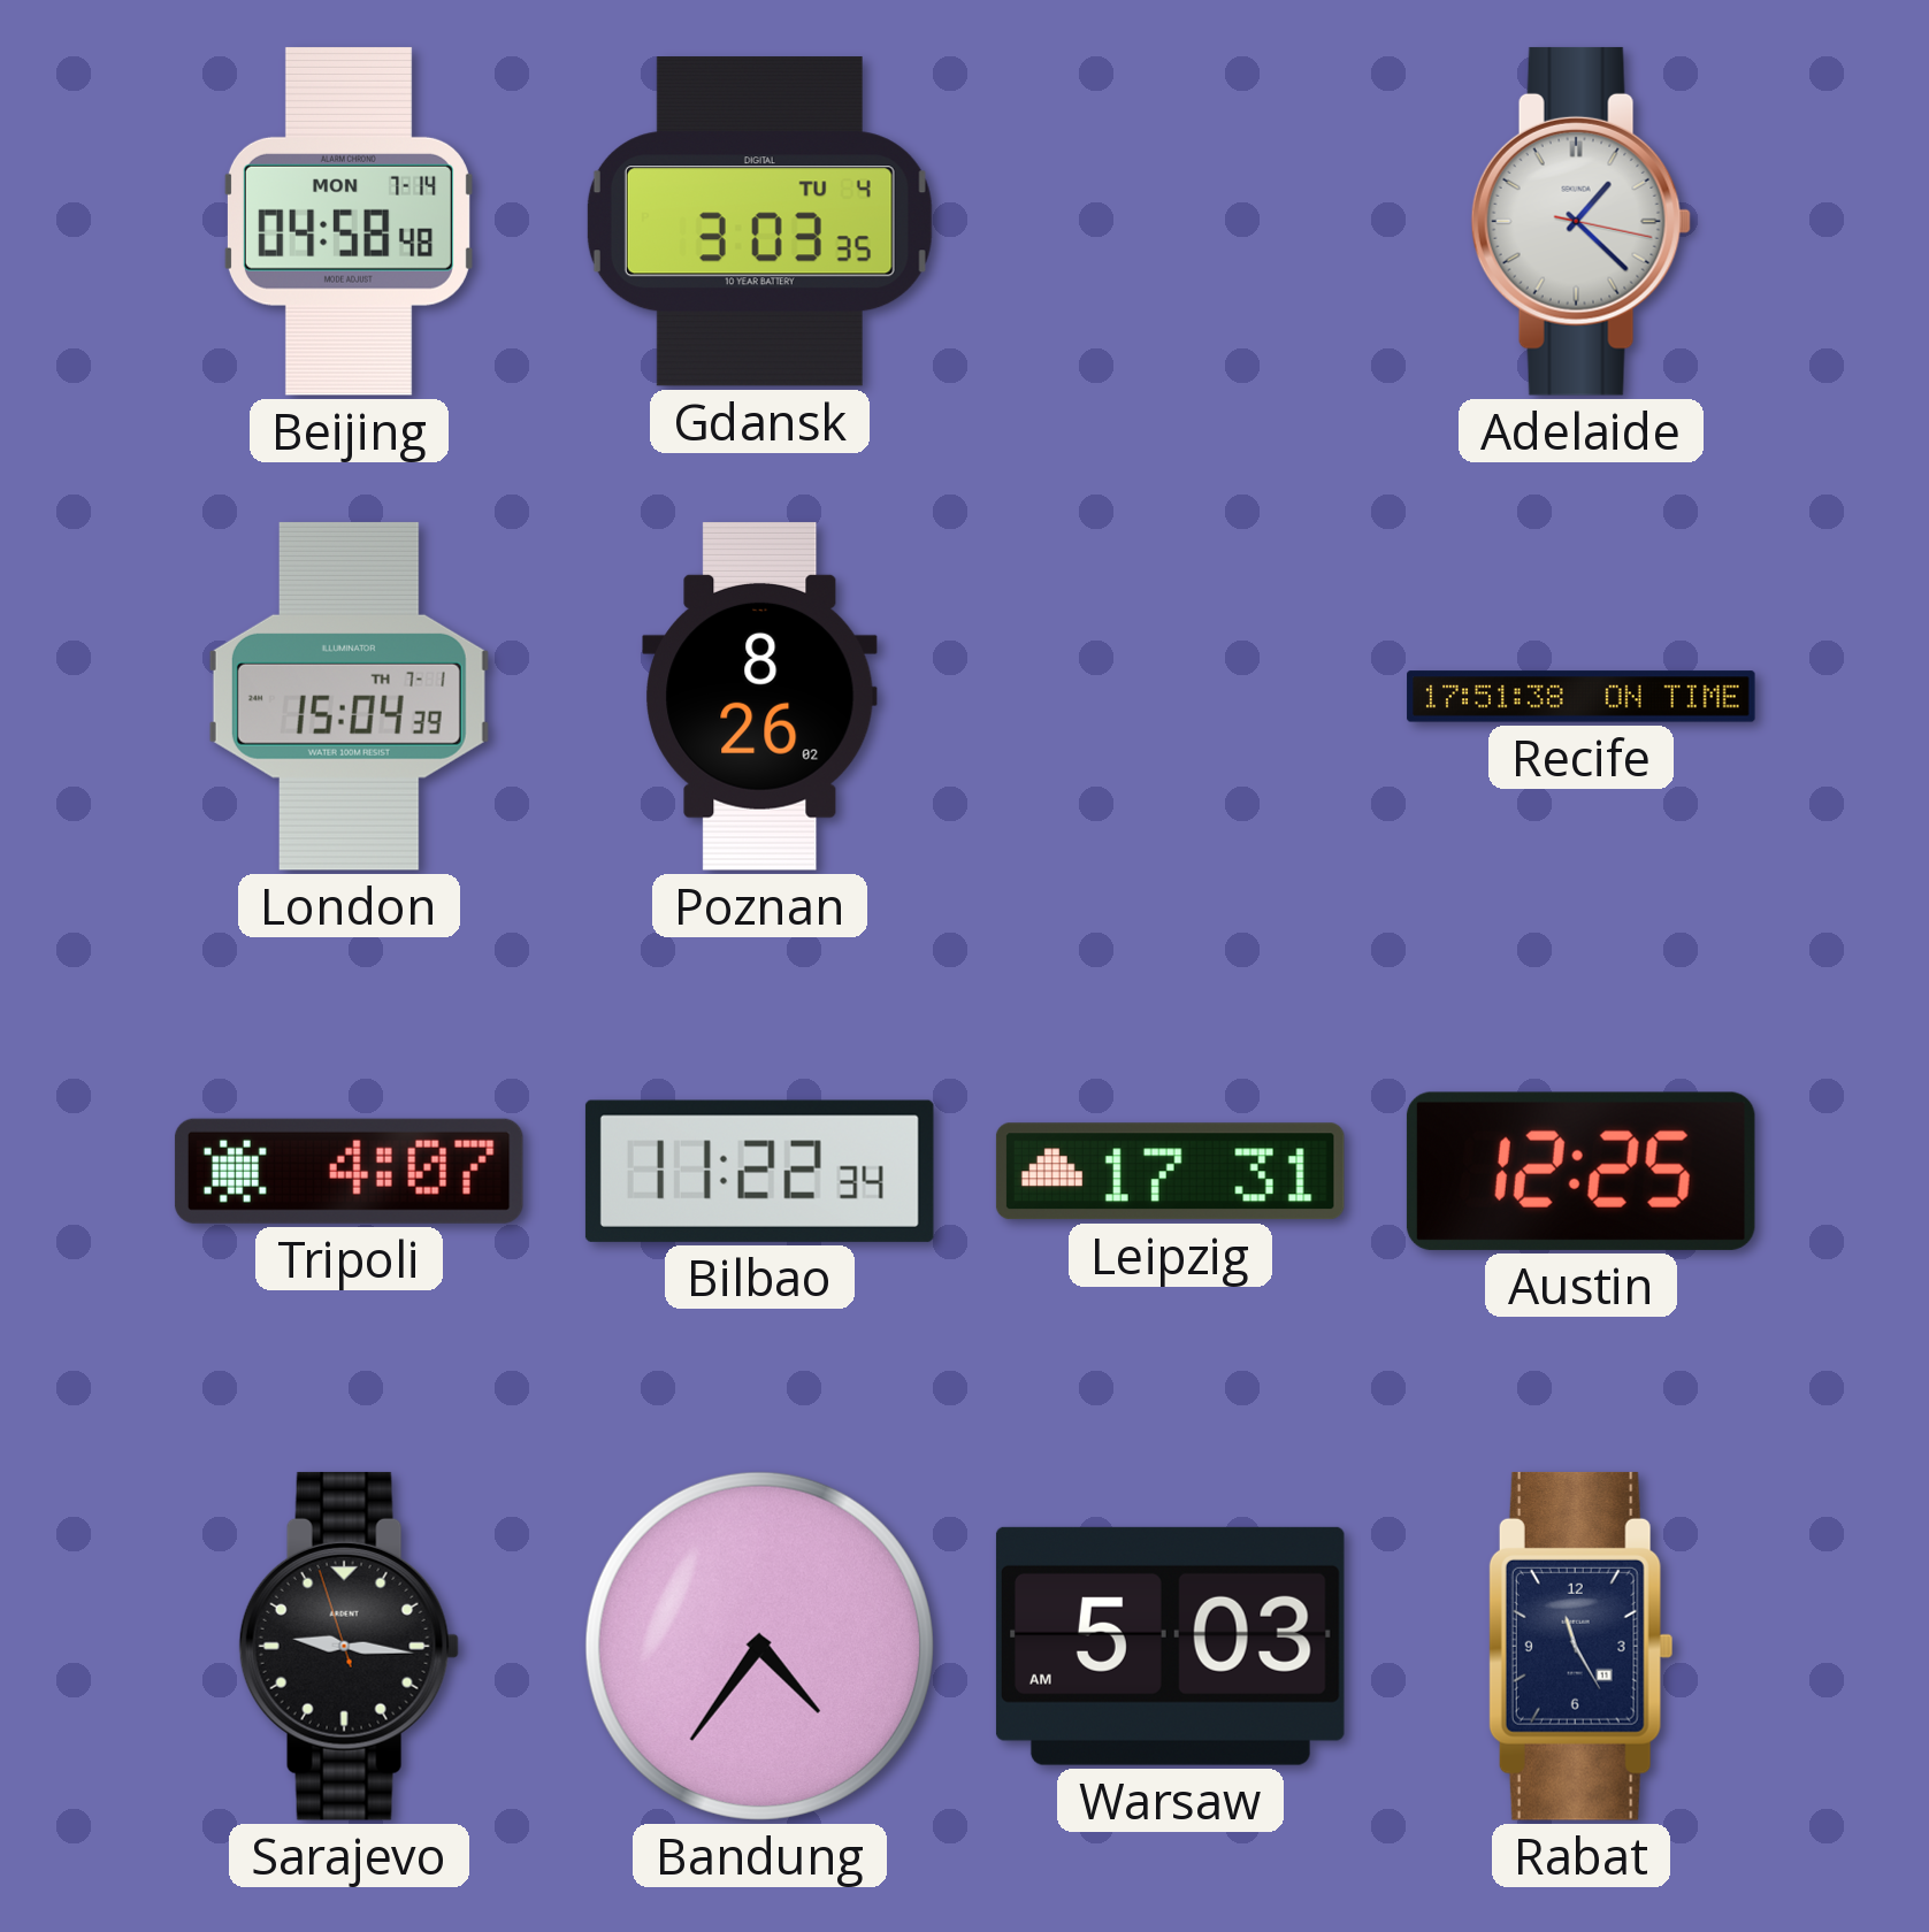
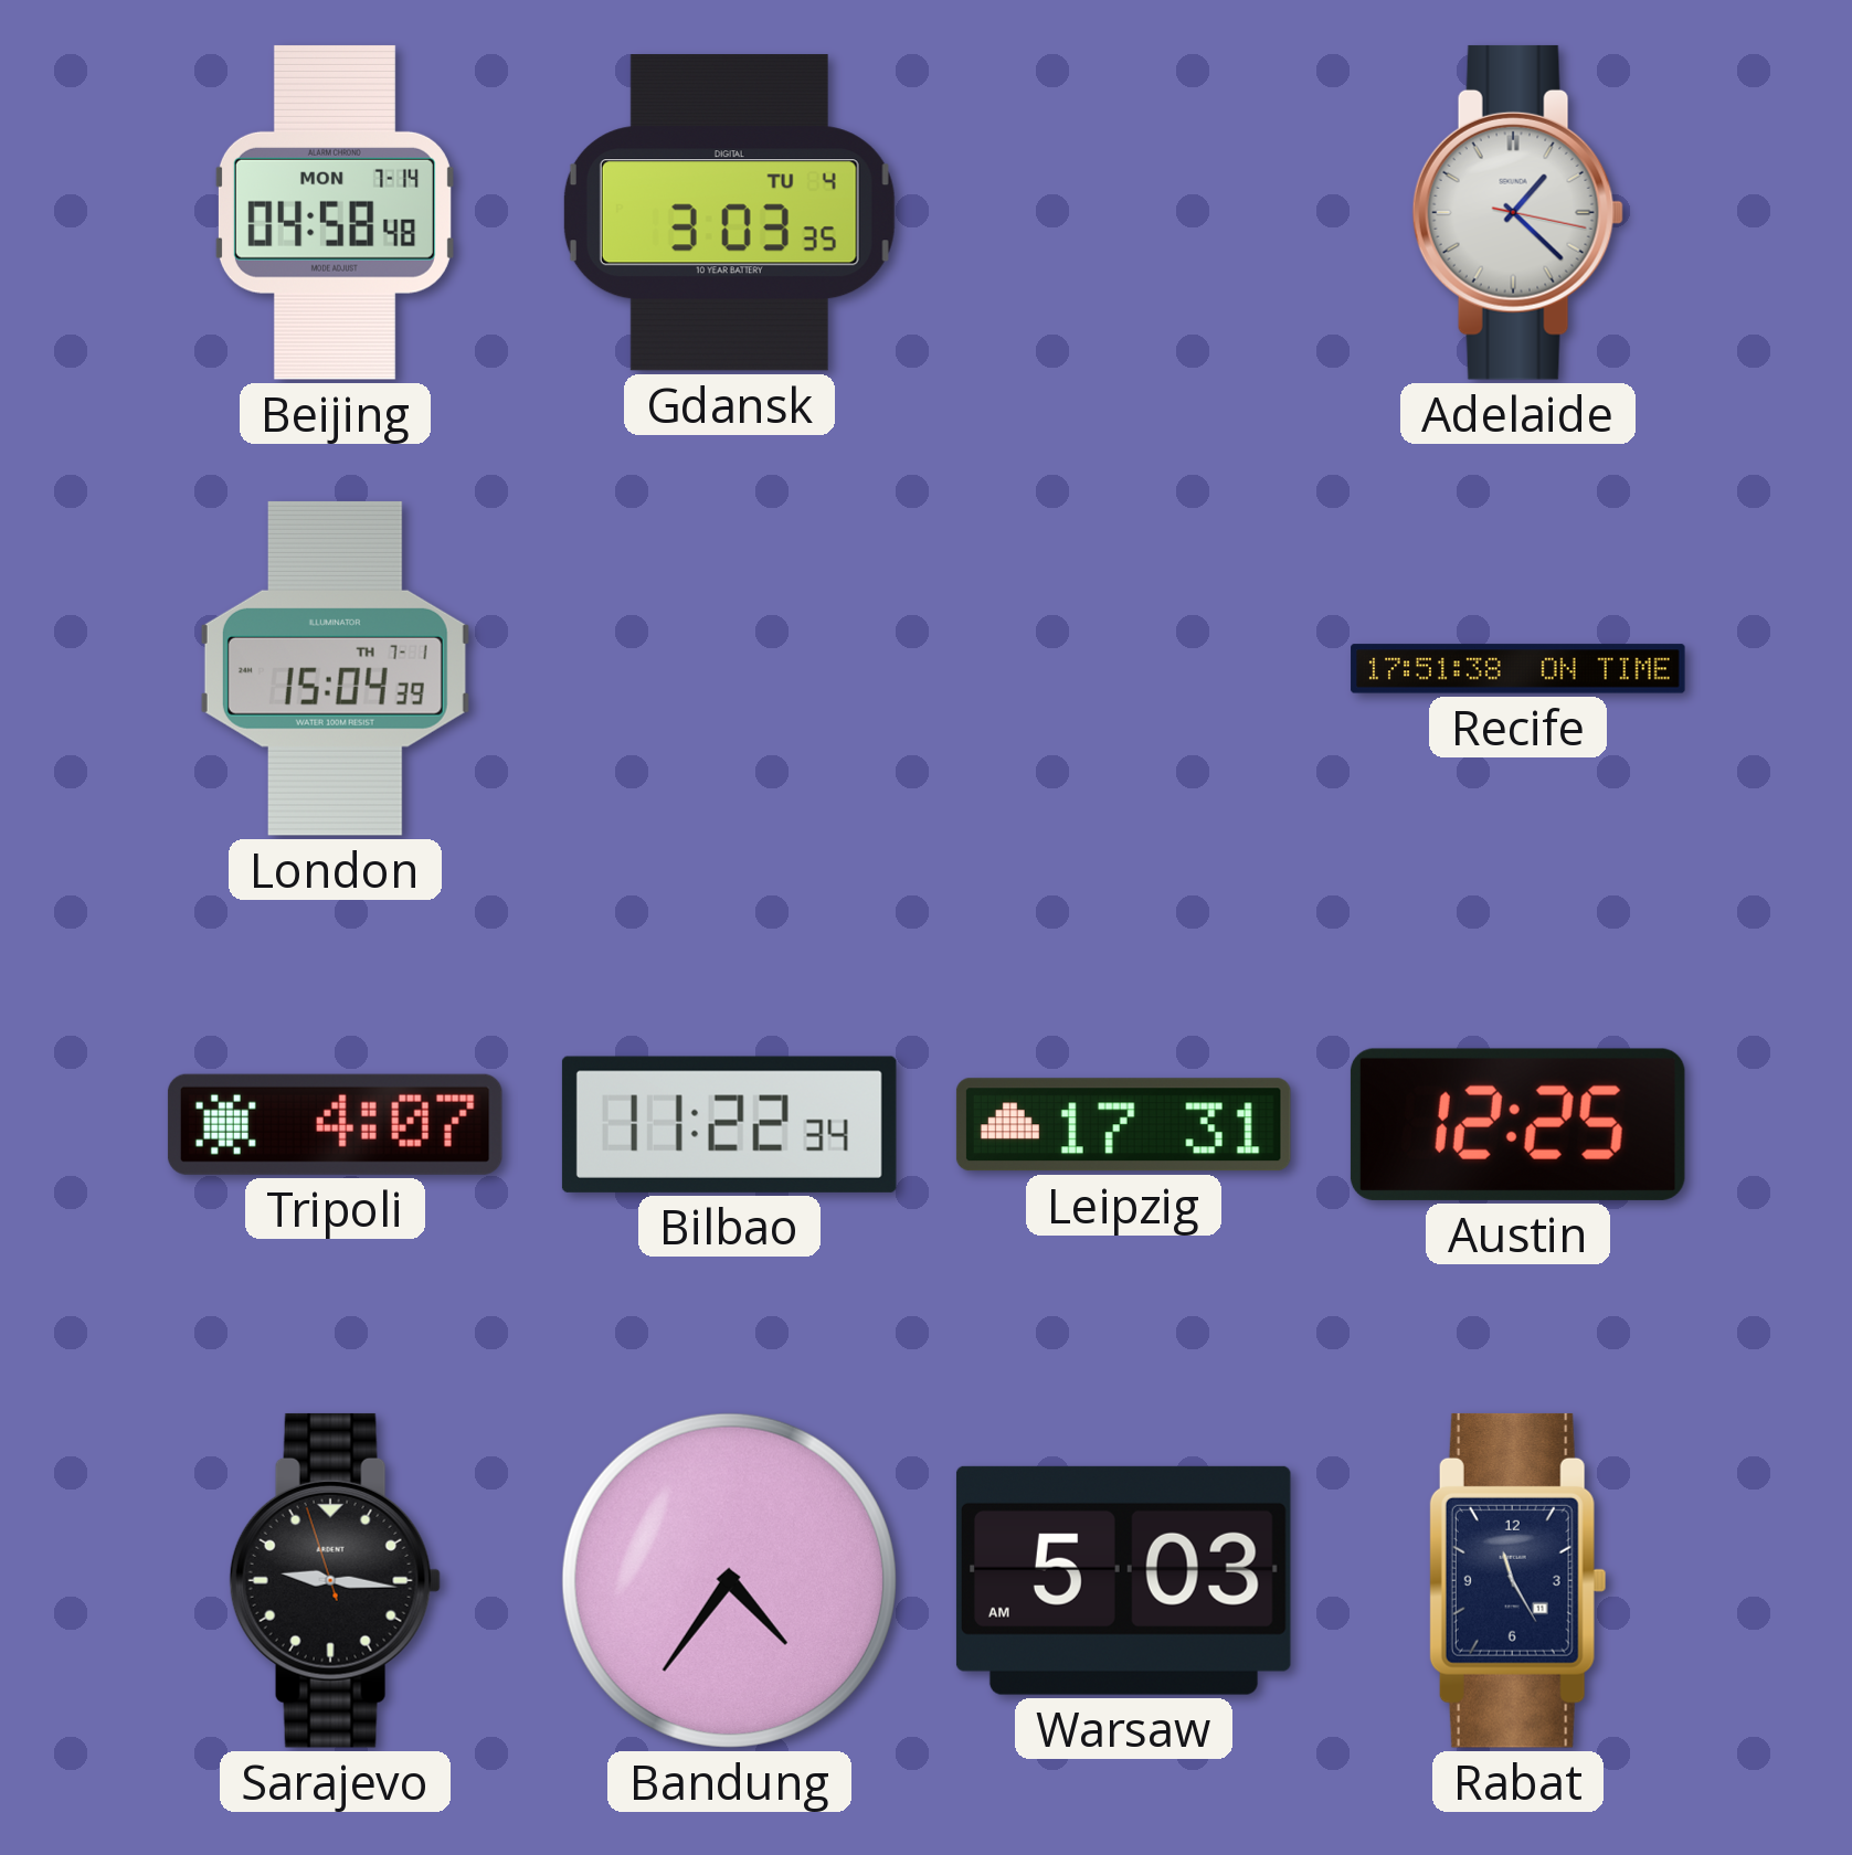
Poznan: 8:26 -> none
